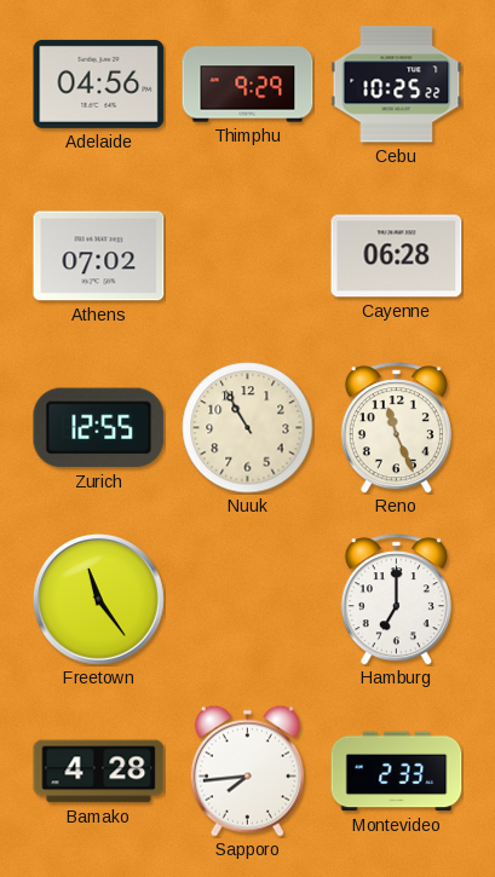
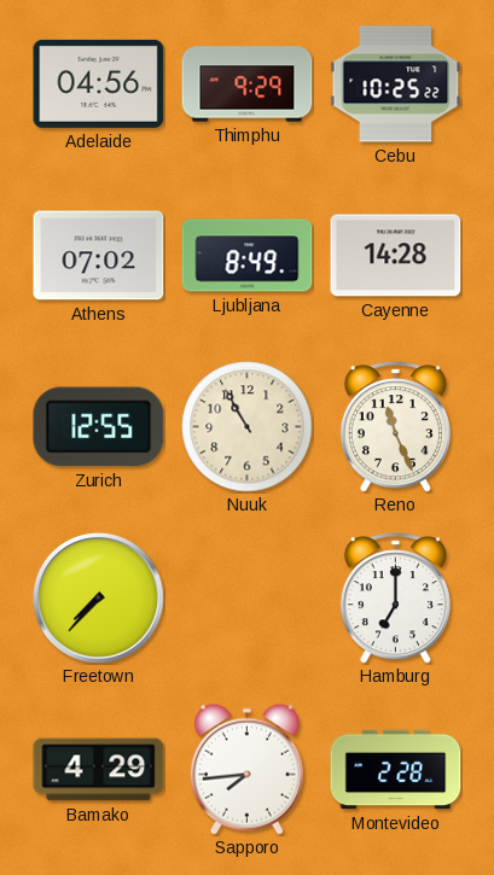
Ljubljana: none -> 8:49
Cayenne: 06:28 -> 14:28
Freetown: 11:24 -> 7:37
Bamako: 4:28 -> 4:29
Montevideo: 2:33 -> 2:28
